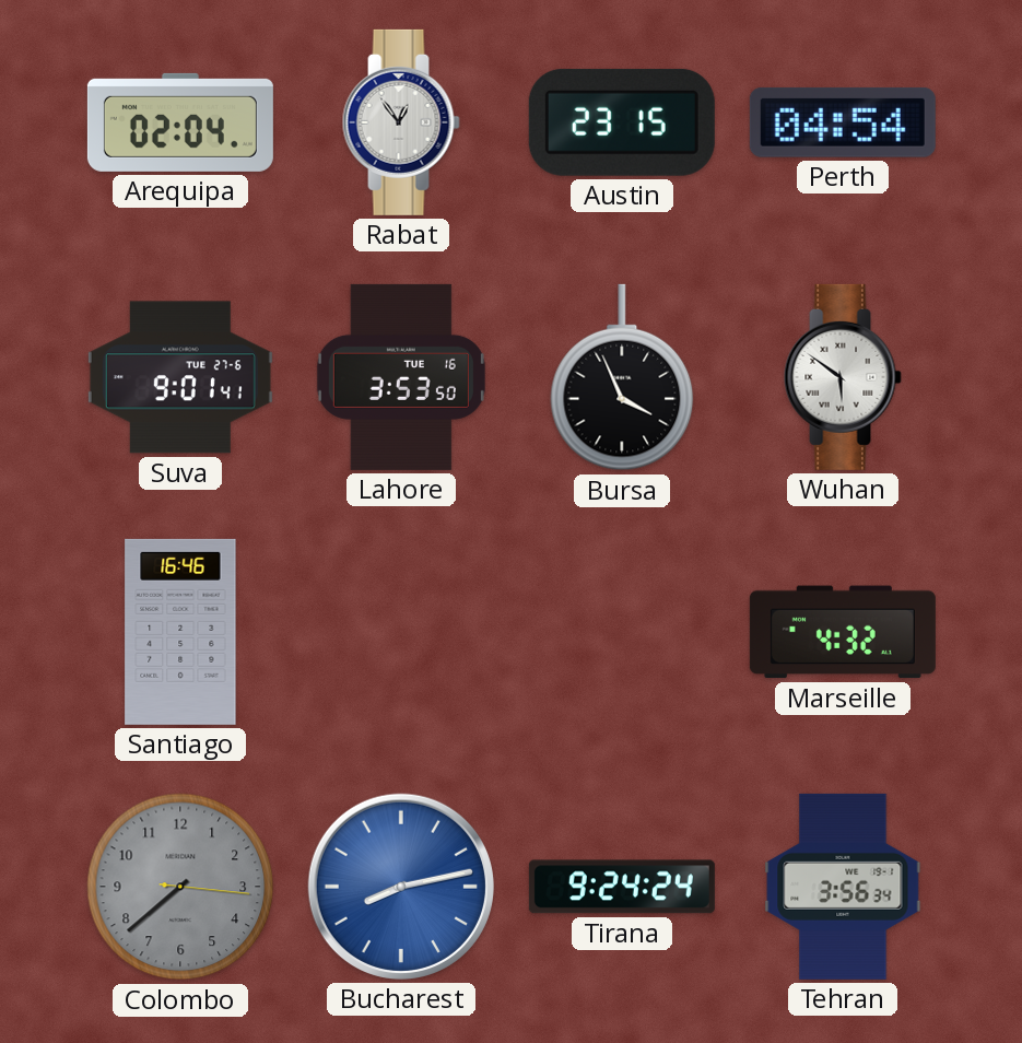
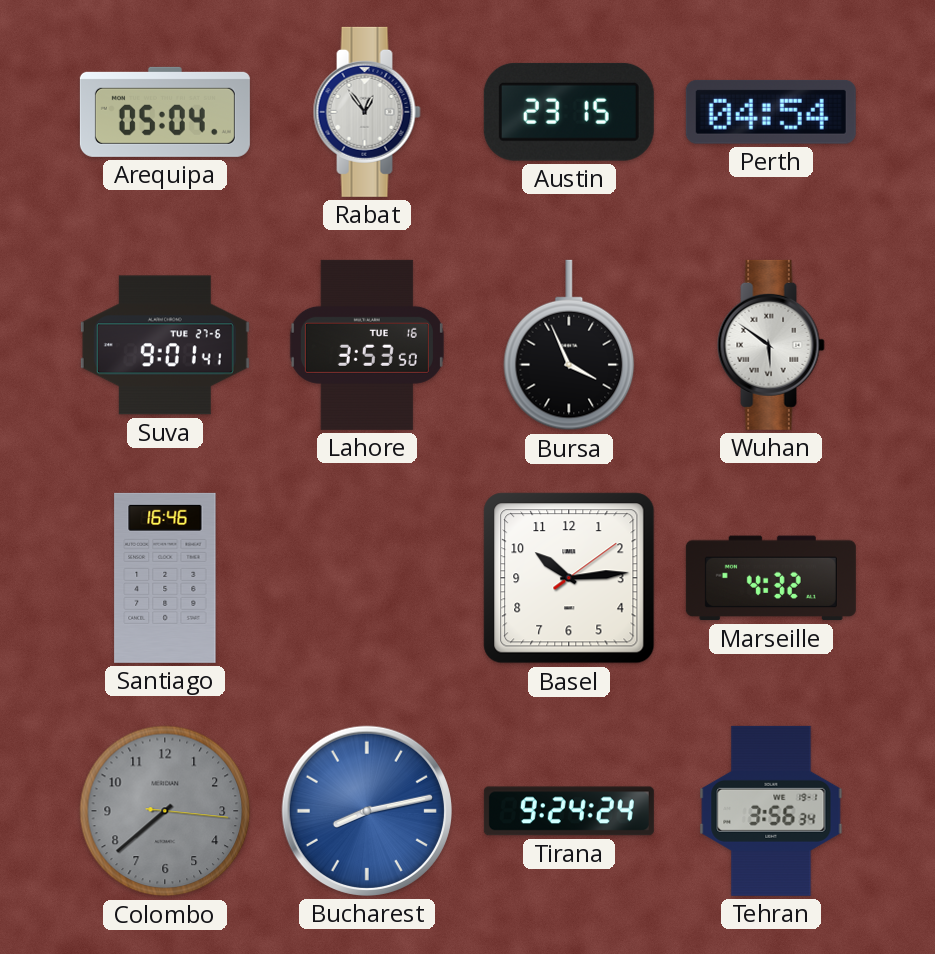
Arequipa: 02:04 -> 05:04
Basel: none -> 10:14
